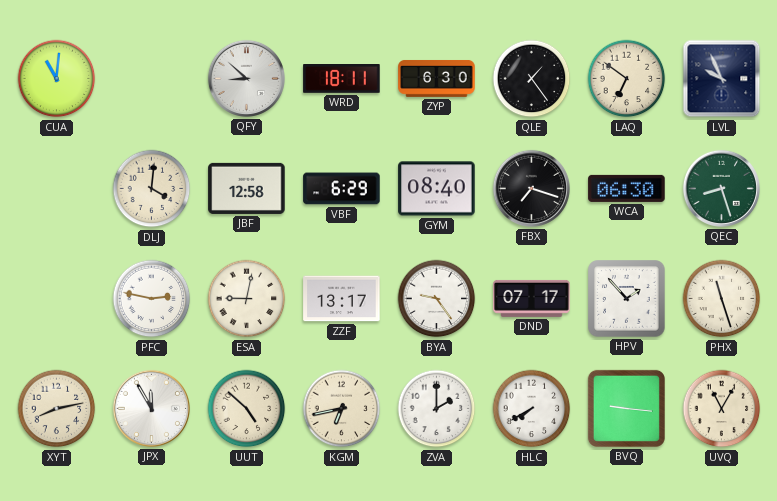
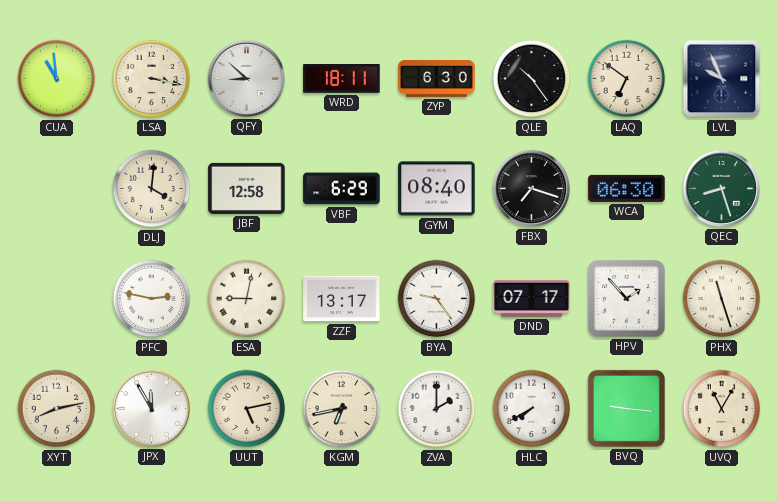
CUA: 11:01 -> 10:59
LSA: none -> 3:17
QLE: 1:24 -> 10:24
UUT: 4:52 -> 5:13
